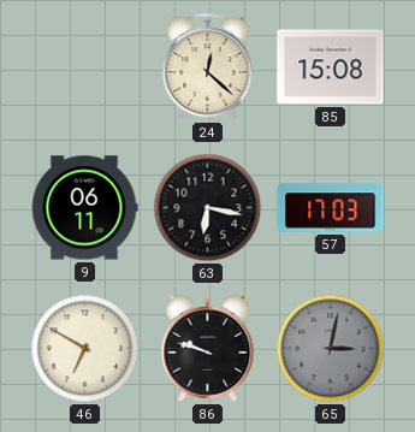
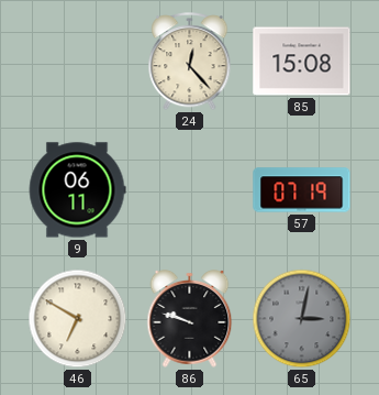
24: 12:22 -> 12:23
63: 6:17 -> none
57: 17:03 -> 07:19
